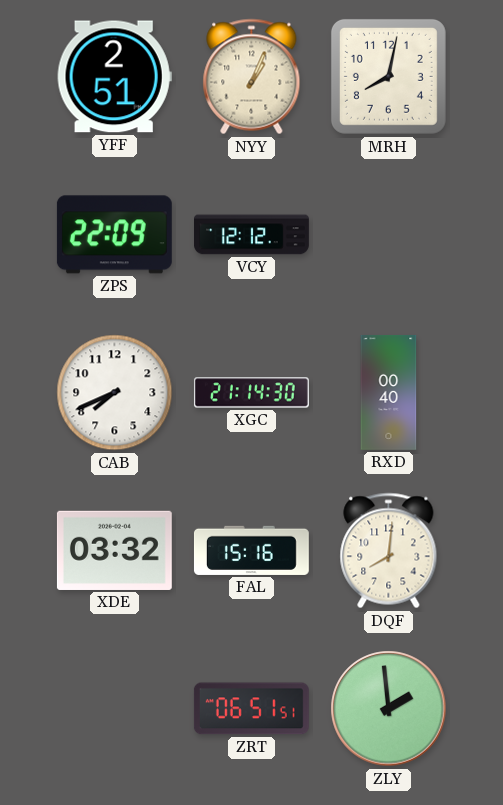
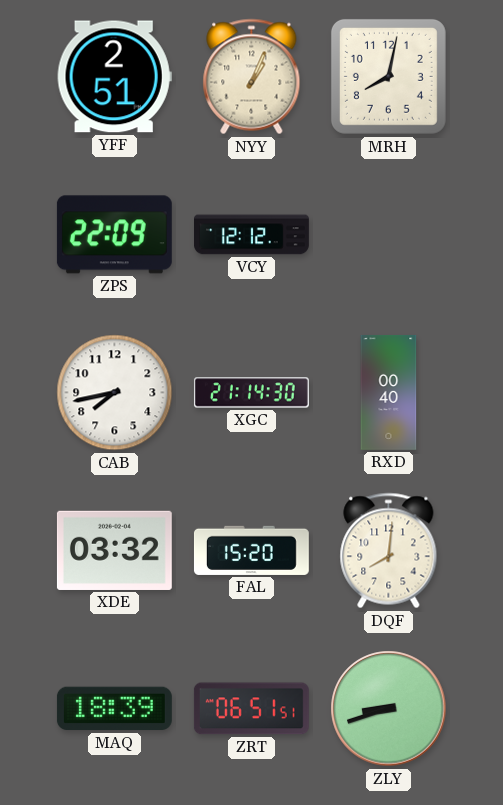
CAB: 7:41 -> 7:43
FAL: 15:16 -> 15:20
MAQ: none -> 18:39
ZLY: 1:59 -> 8:42
